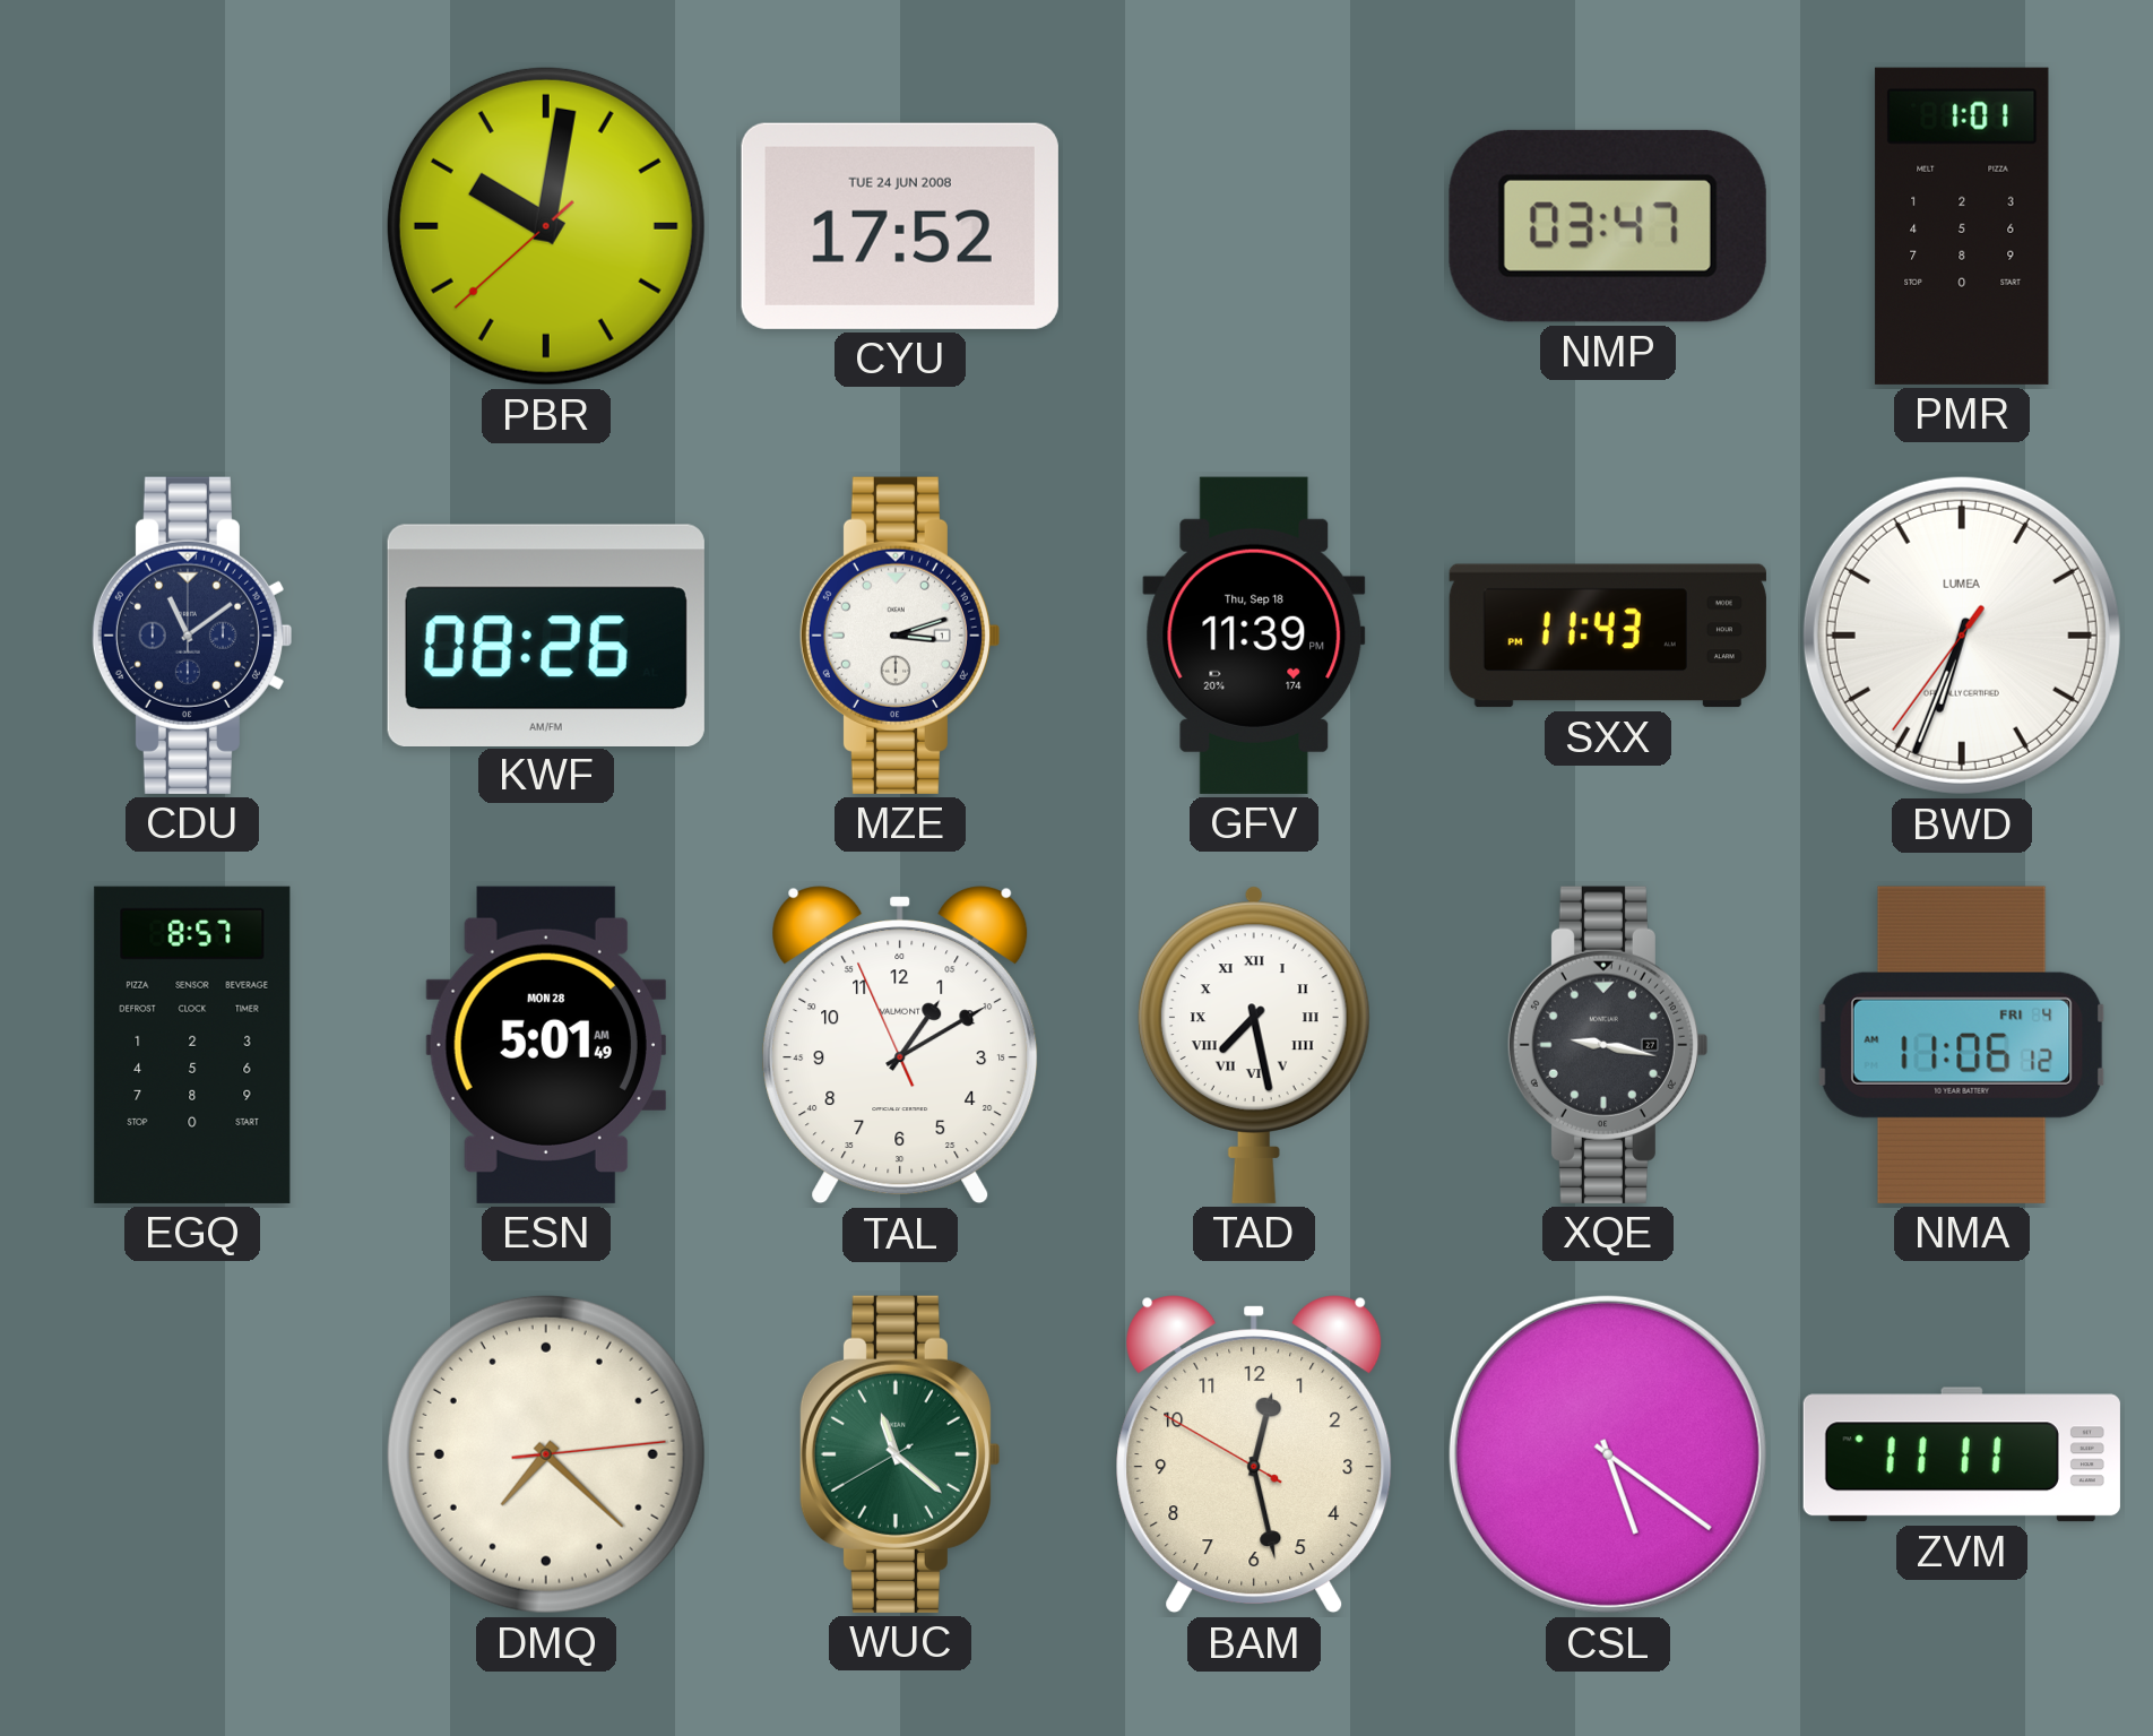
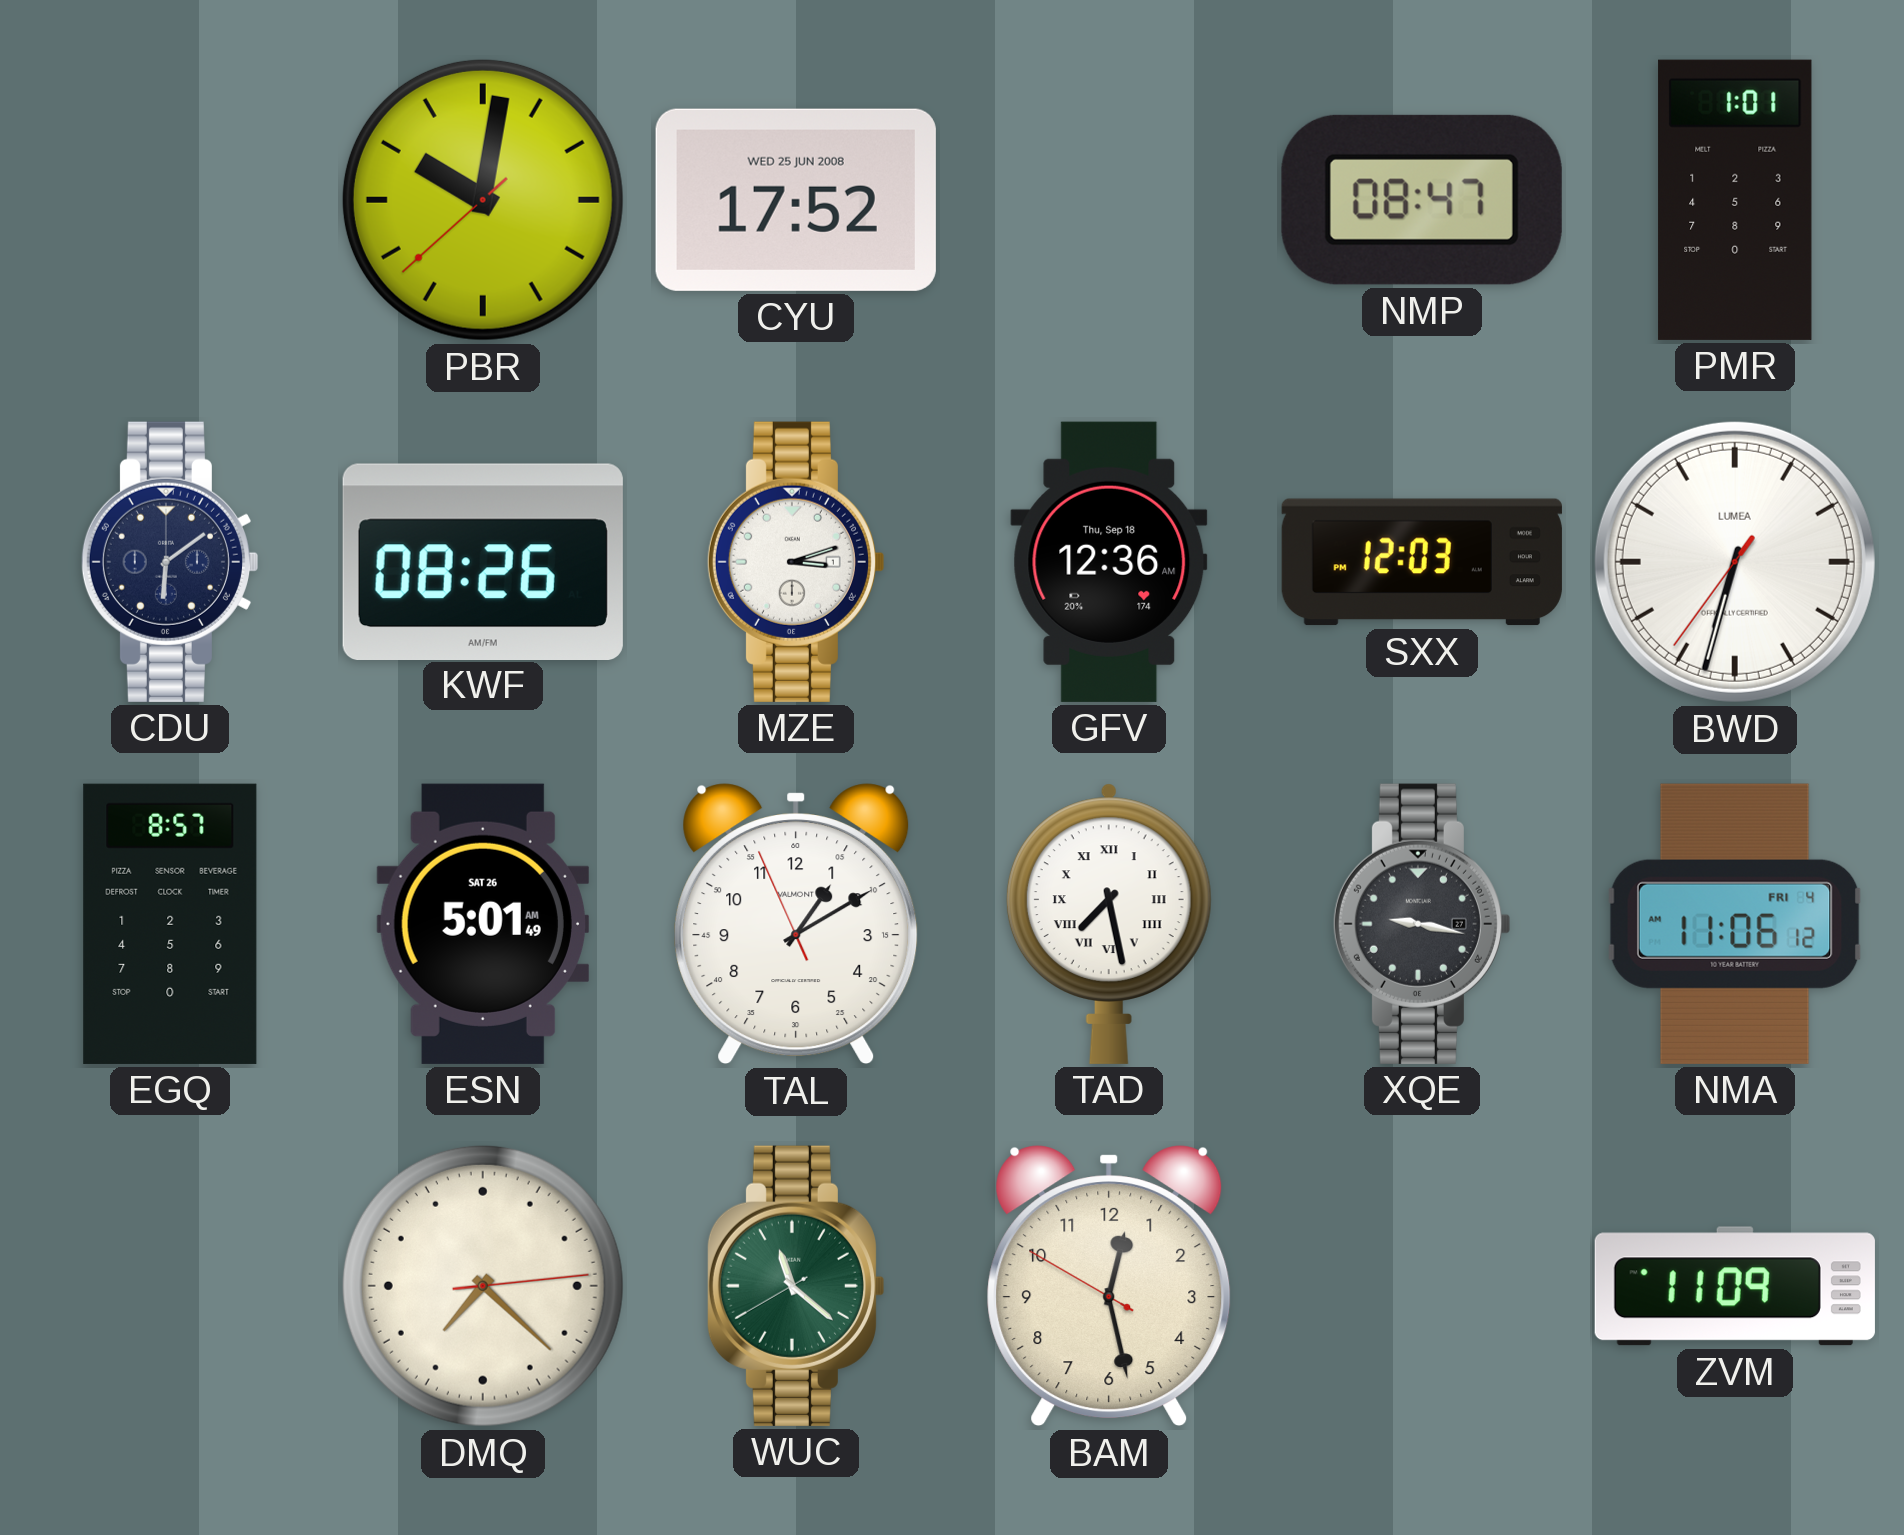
CYU date: TUE 24 JUN 2008 -> WED 25 JUN 2008
NMP: 03:47 -> 08:47
CDU: 11:09 -> 6:09
GFV: 11:39 -> 12:36
SXX: 11:43 -> 12:03
BWD: 6:33 -> 6:32
ESN date: MON 28 -> SAT 26
CSL: 5:21 -> none
ZVM: 11:11 -> 11:09
